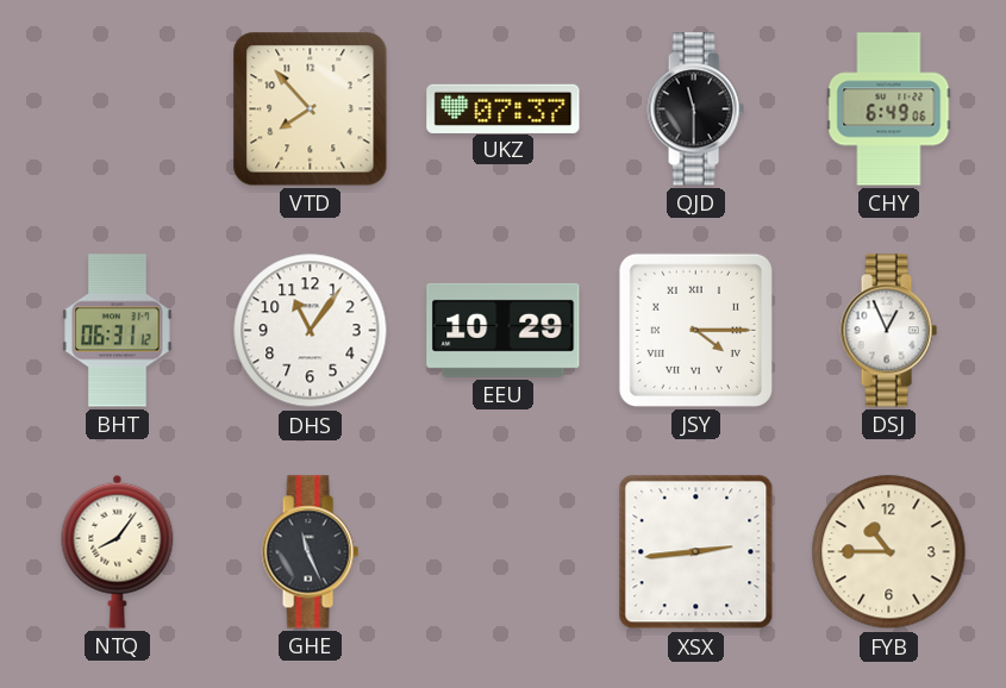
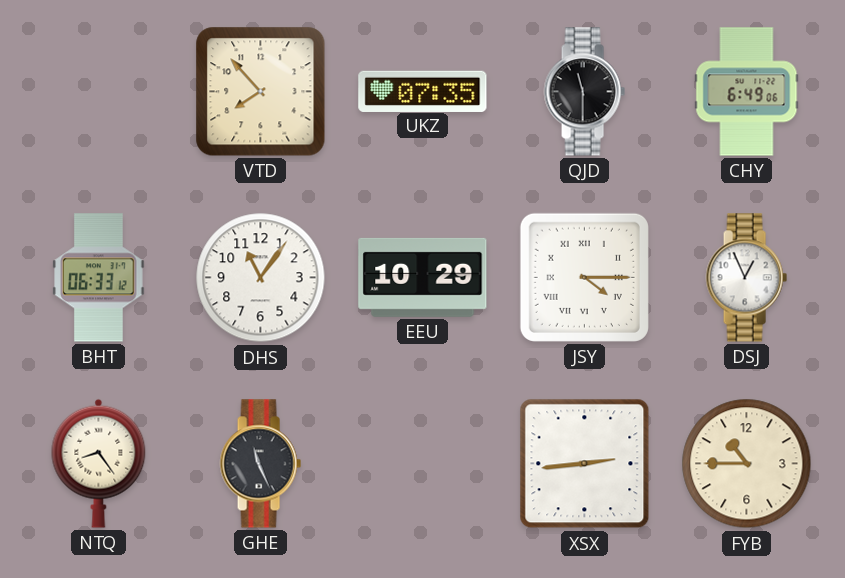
UKZ: 07:37 -> 07:35
BHT: 06:31 -> 06:33
NTQ: 8:06 -> 8:24
